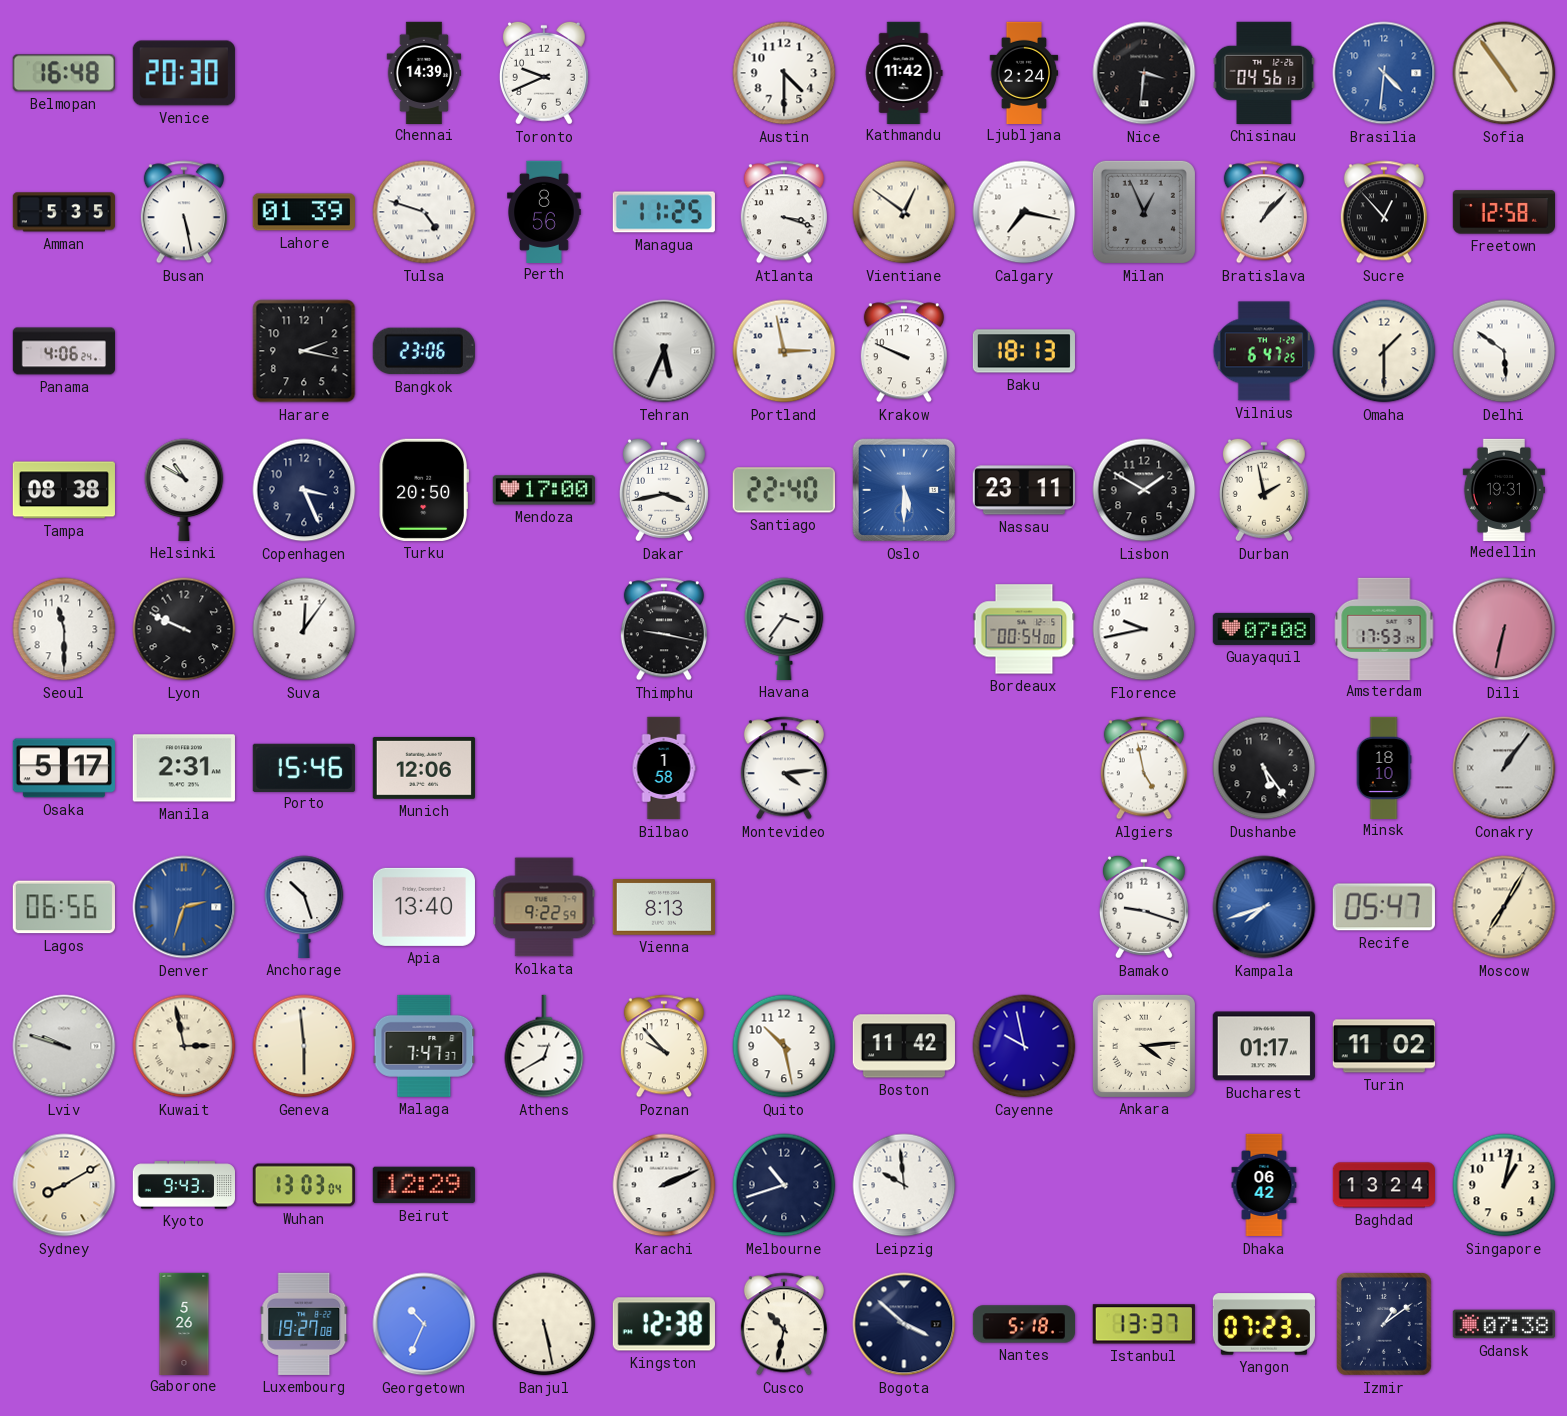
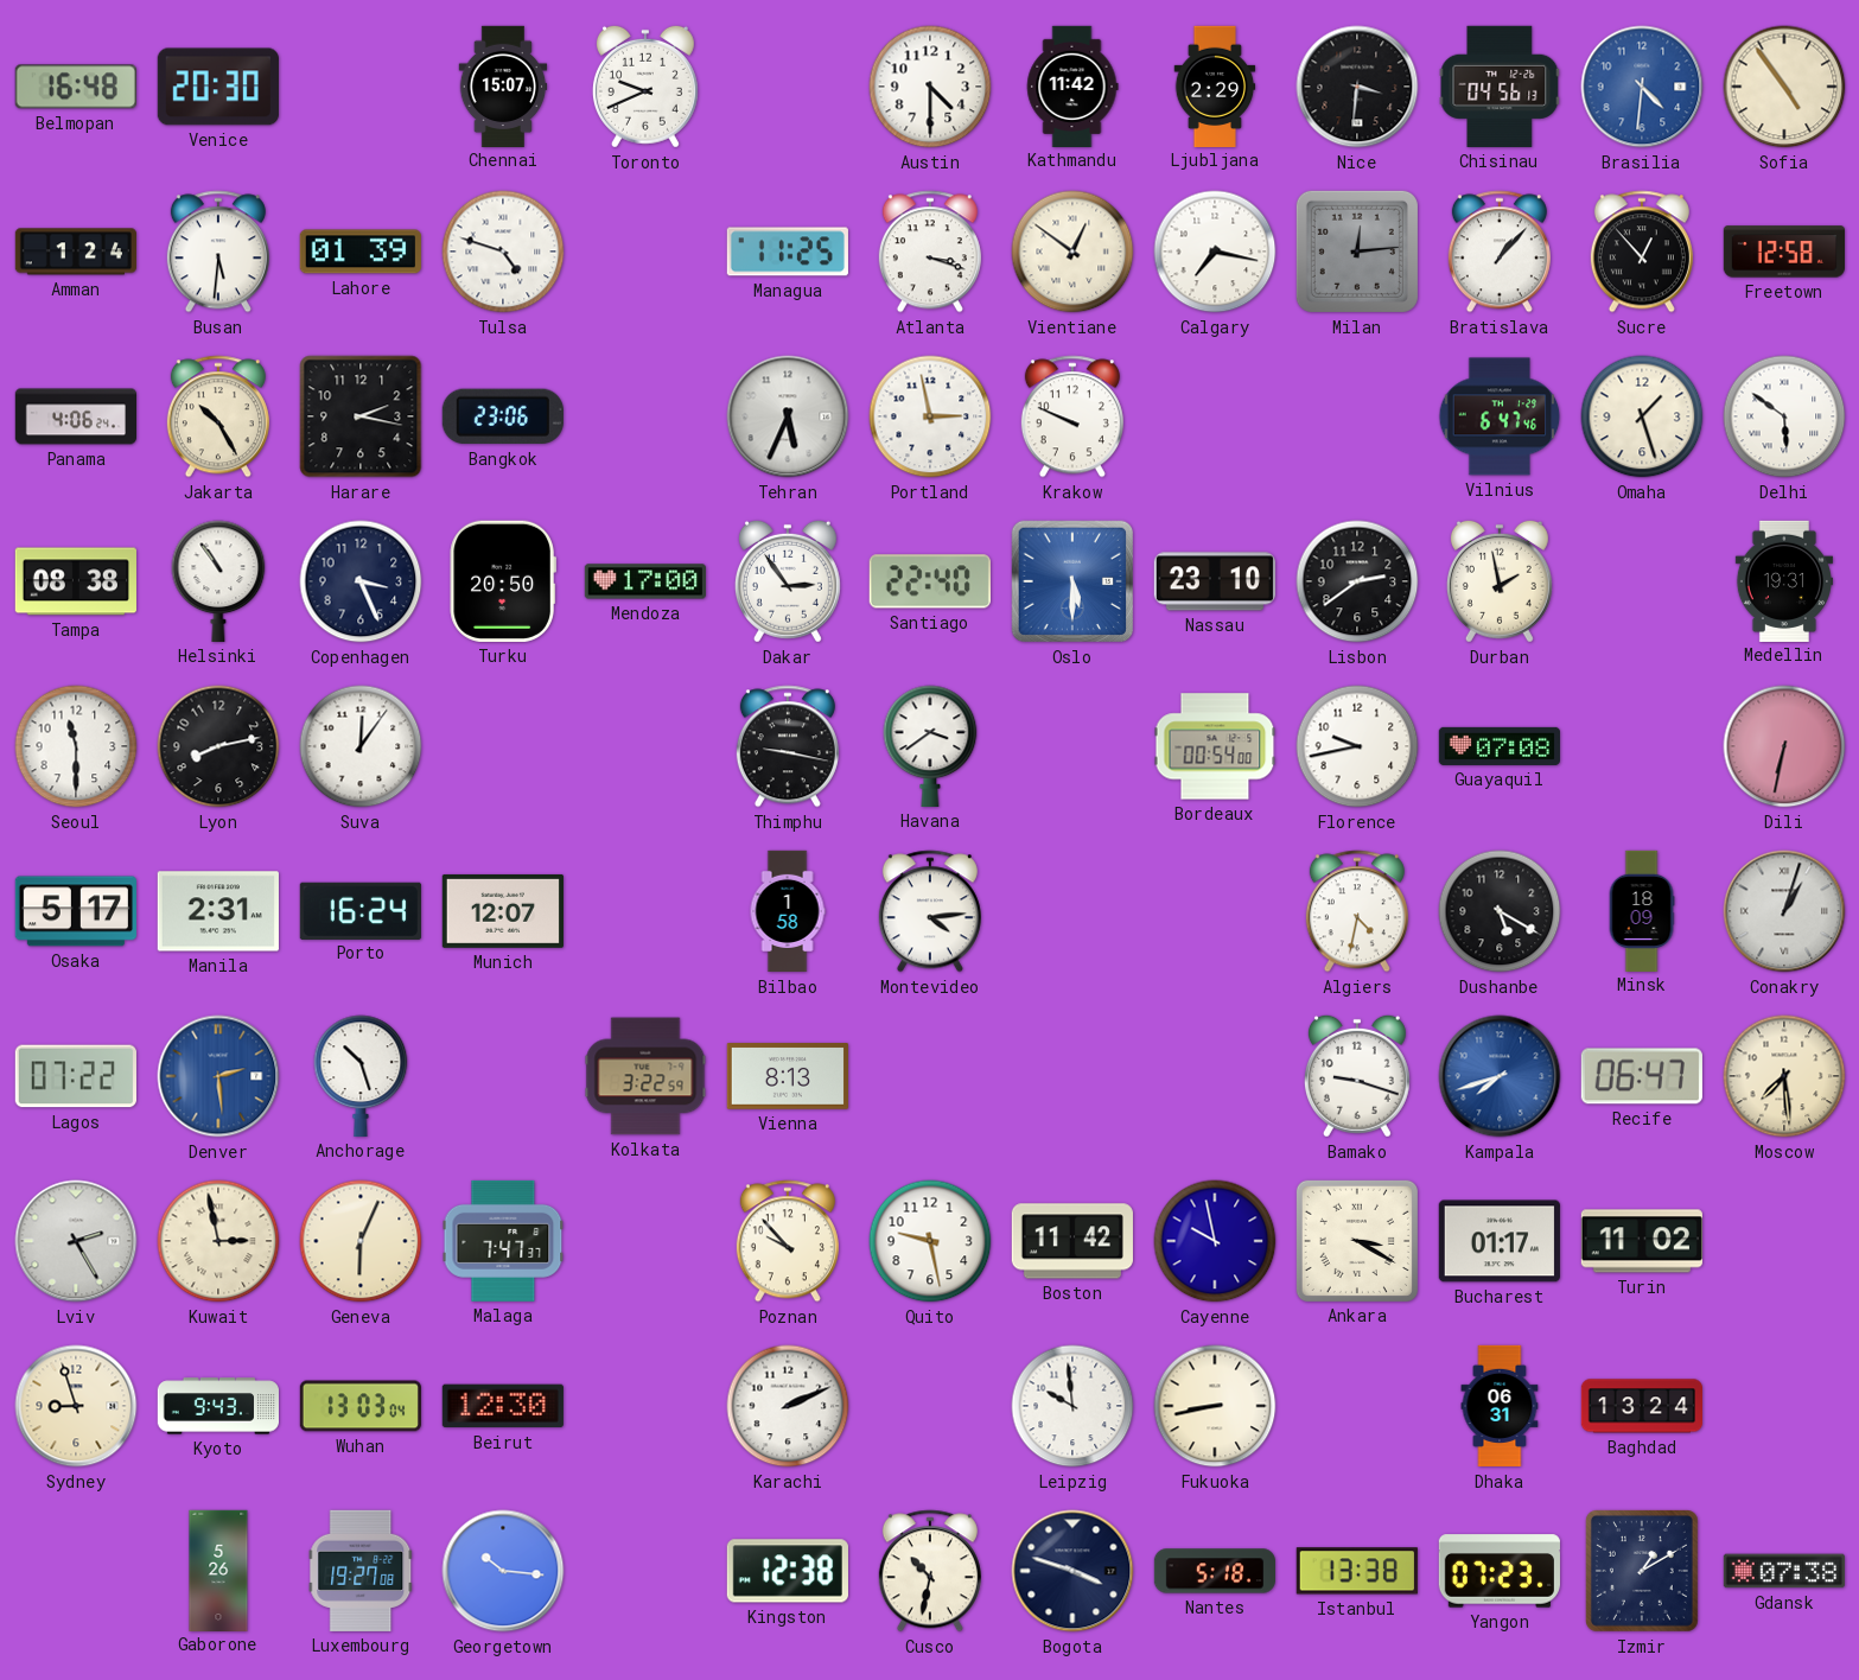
Chennai: 14:39 -> 15:07
Ljubljana: 2:24 -> 2:29
Amman: 5:35 -> 1:24
Busan: 5:28 -> 5:31
Perth: 8:56 -> none
Milan: 12:56 -> 12:14
Jakarta: none -> 10:25
Baku: 18:13 -> none
Vilnius: 6:47:25 -> 6:47:46
Omaha: 1:30 -> 1:27
Helsinki: 10:50 -> 10:54
Dakar: 3:43 -> 2:54
Nassau: 23:11 -> 23:10
Lisbon: 1:50 -> 2:39
Lyon: 9:49 -> 8:13
Havana: 3:36 -> 3:39
Amsterdam: 17:53 -> none
Porto: 15:46 -> 16:24
Munich: 12:06 -> 12:07
Algiers: 4:58 -> 4:32
Dushanbe: 5:24 -> 5:20
Minsk: 18:10 -> 18:09
Conakry: 1:06 -> 1:03
Lagos: 06:56 -> 07:22
Denver: 2:33 -> 2:29
Apia: 13:40 -> none
Kolkata: 9:22 -> 3:22
Recife: 05:47 -> 06:47
Moscow: 7:05 -> 7:29
Lviv: 9:48 -> 2:25
Geneva: 5:59 -> 6:04
Athens: 12:40 -> none
Quito: 10:28 -> 9:28
Ankara: 4:14 -> 3:20
Sydney: 8:10 -> 8:57
Beirut: 12:29 -> 12:30
Melbourne: 10:42 -> none
Fukuoka: none -> 8:43
Dhaka: 06:42 -> 06:31
Singapore: 1:02 -> none
Georgetown: 10:34 -> 10:16
Banjul: 5:28 -> none
Bogota: 3:52 -> 3:48
Istanbul: 13:37 -> 13:38
Izmir: 1:09 -> 1:10
